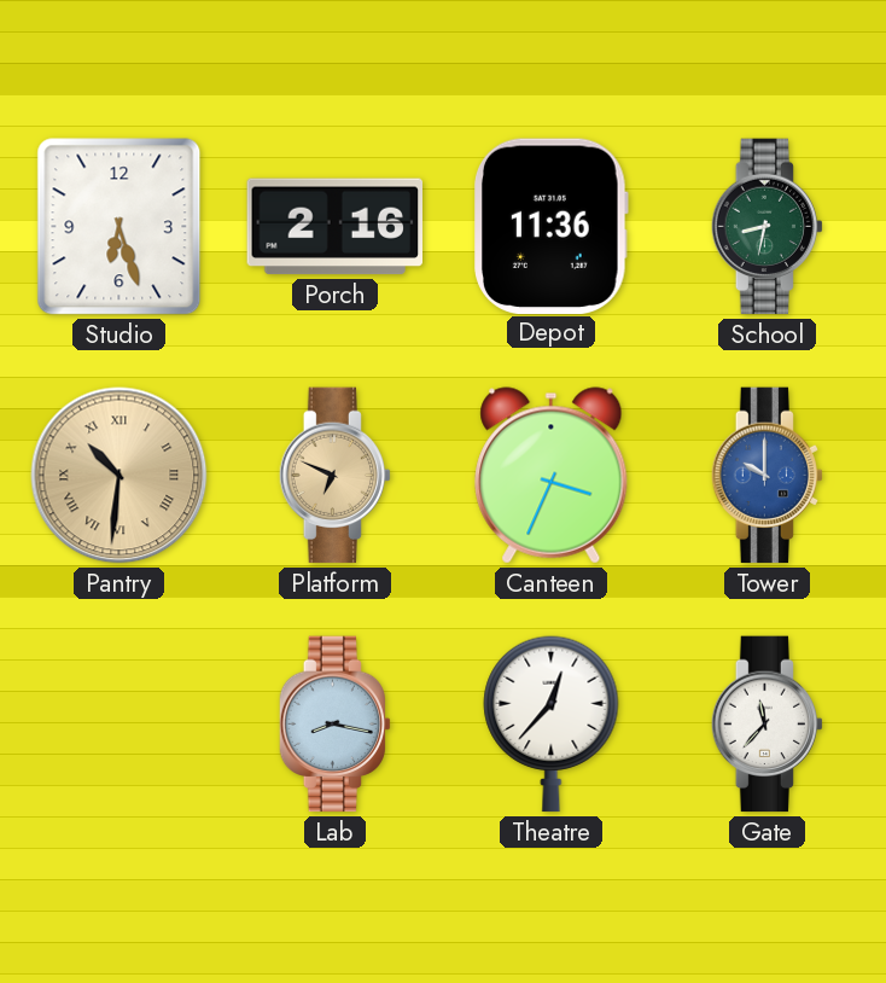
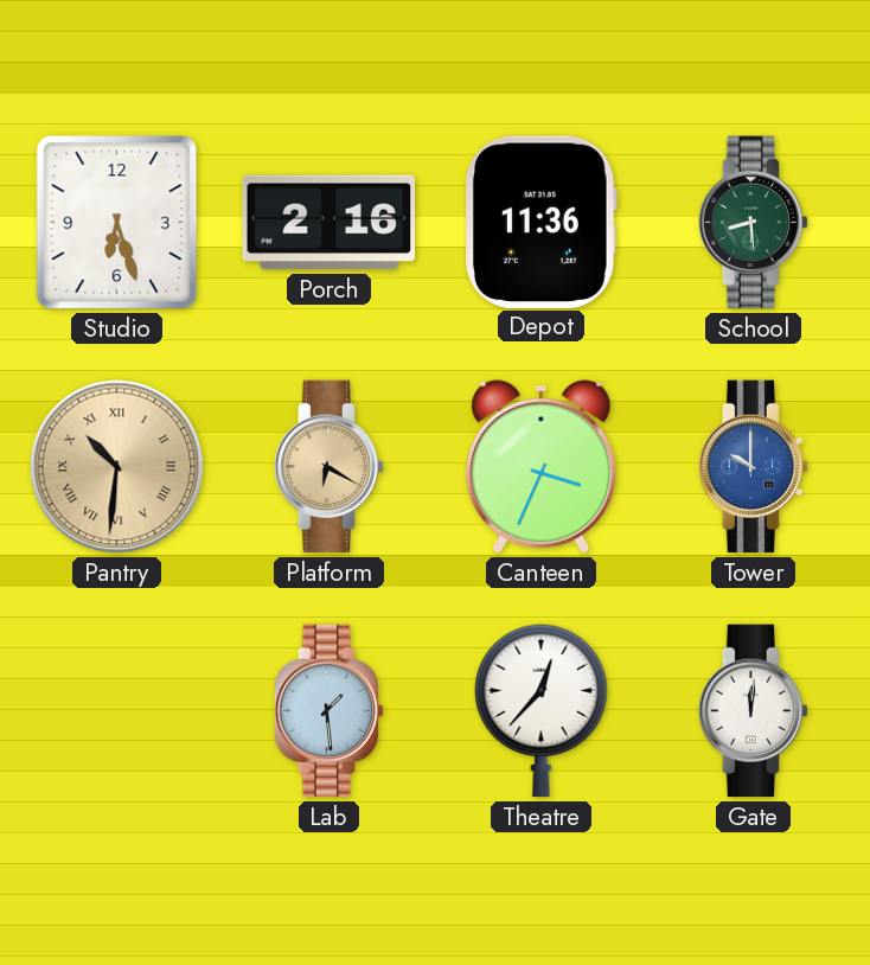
School: 8:32 -> 8:29
Platform: 6:49 -> 6:20
Lab: 8:17 -> 1:29
Gate: 11:37 -> 12:01
